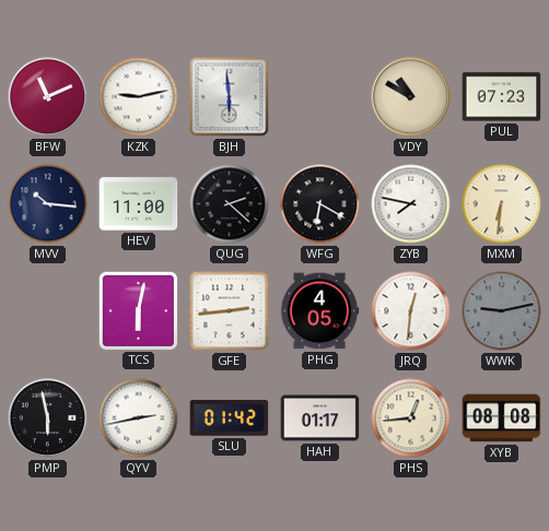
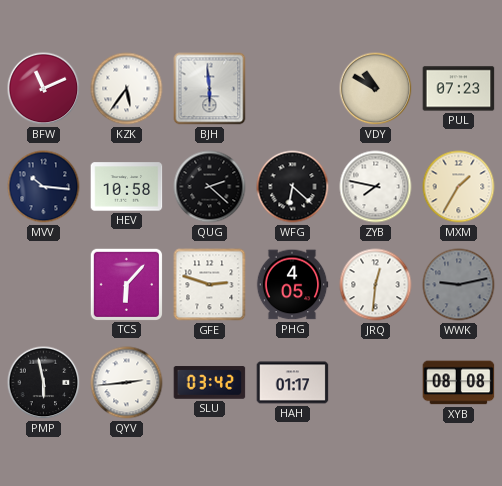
KZK: 9:13 -> 5:36
HEV: 11:00 -> 10:58
WFG: 6:20 -> 6:22
MXM: 6:31 -> 1:35
TCS: 6:02 -> 6:07
GFE: 2:44 -> 2:48
QYV: 2:43 -> 2:44
SLU: 01:42 -> 03:42
PHS: 12:44 -> none
